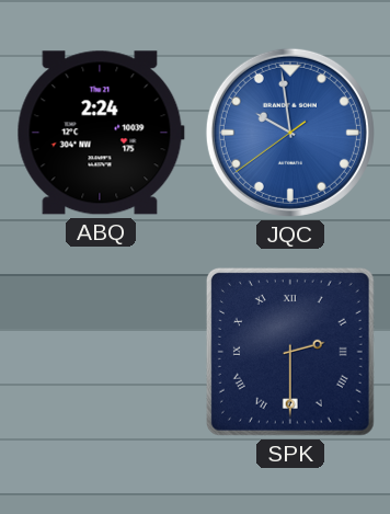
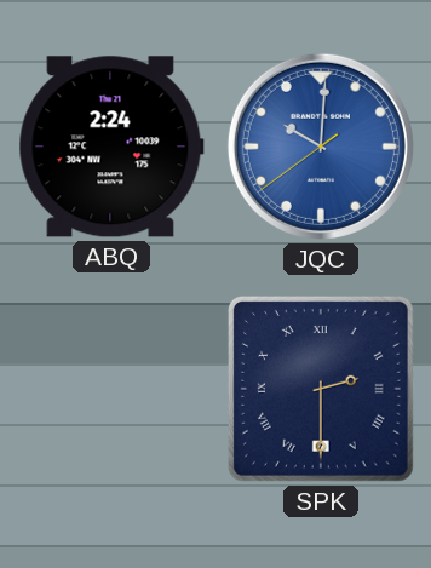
JQC: 9:58 -> 10:00
